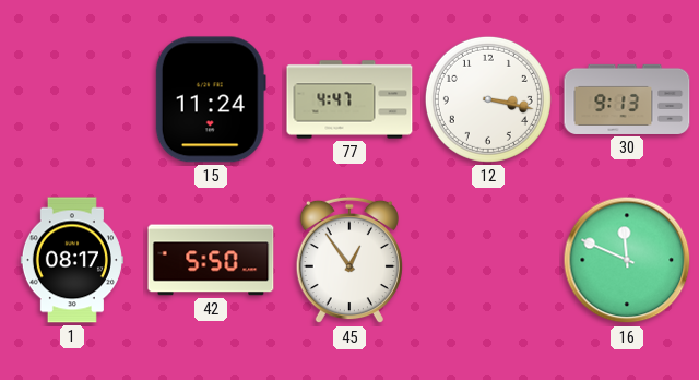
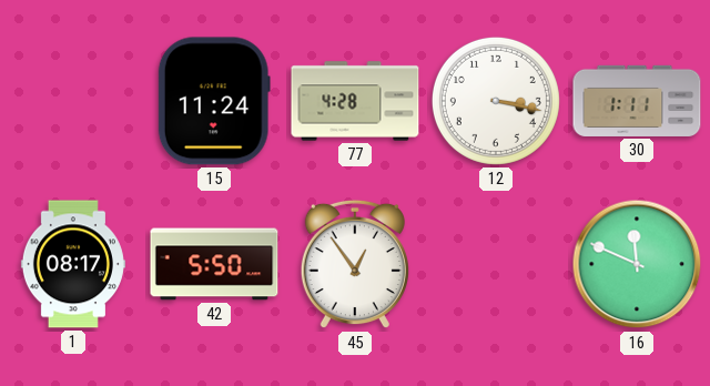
77: 4:47 -> 4:28
30: 9:13 -> 1:11
